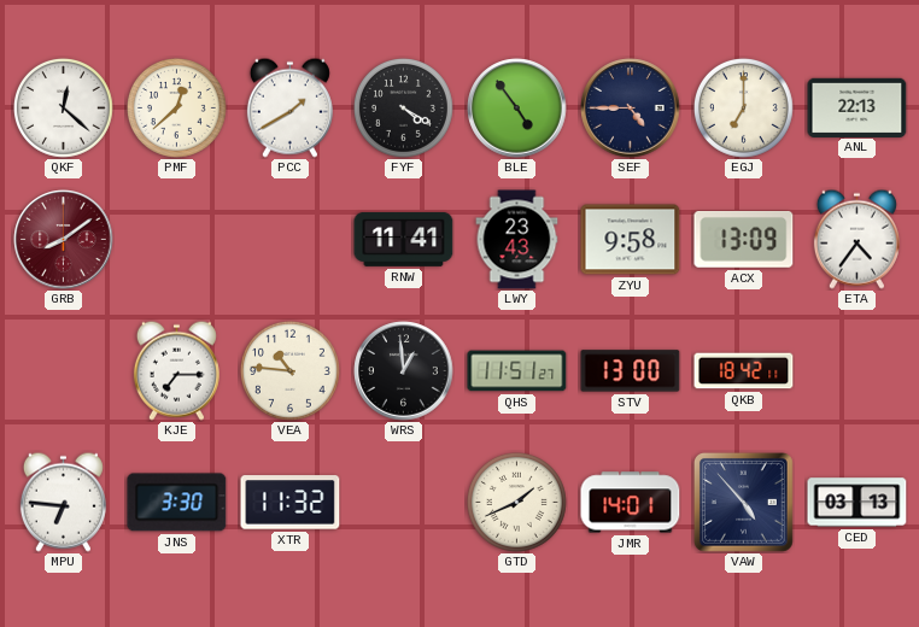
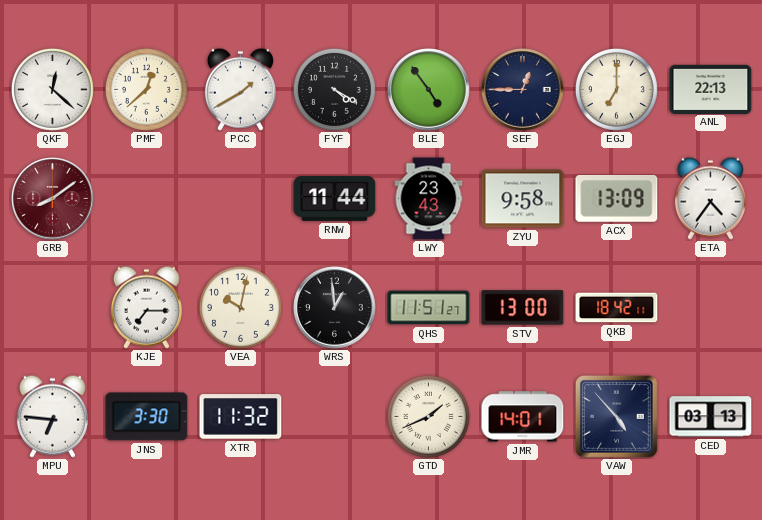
SEF: 4:45 -> 12:45
RNW: 11:41 -> 11:44
VEA: 10:46 -> 10:02
